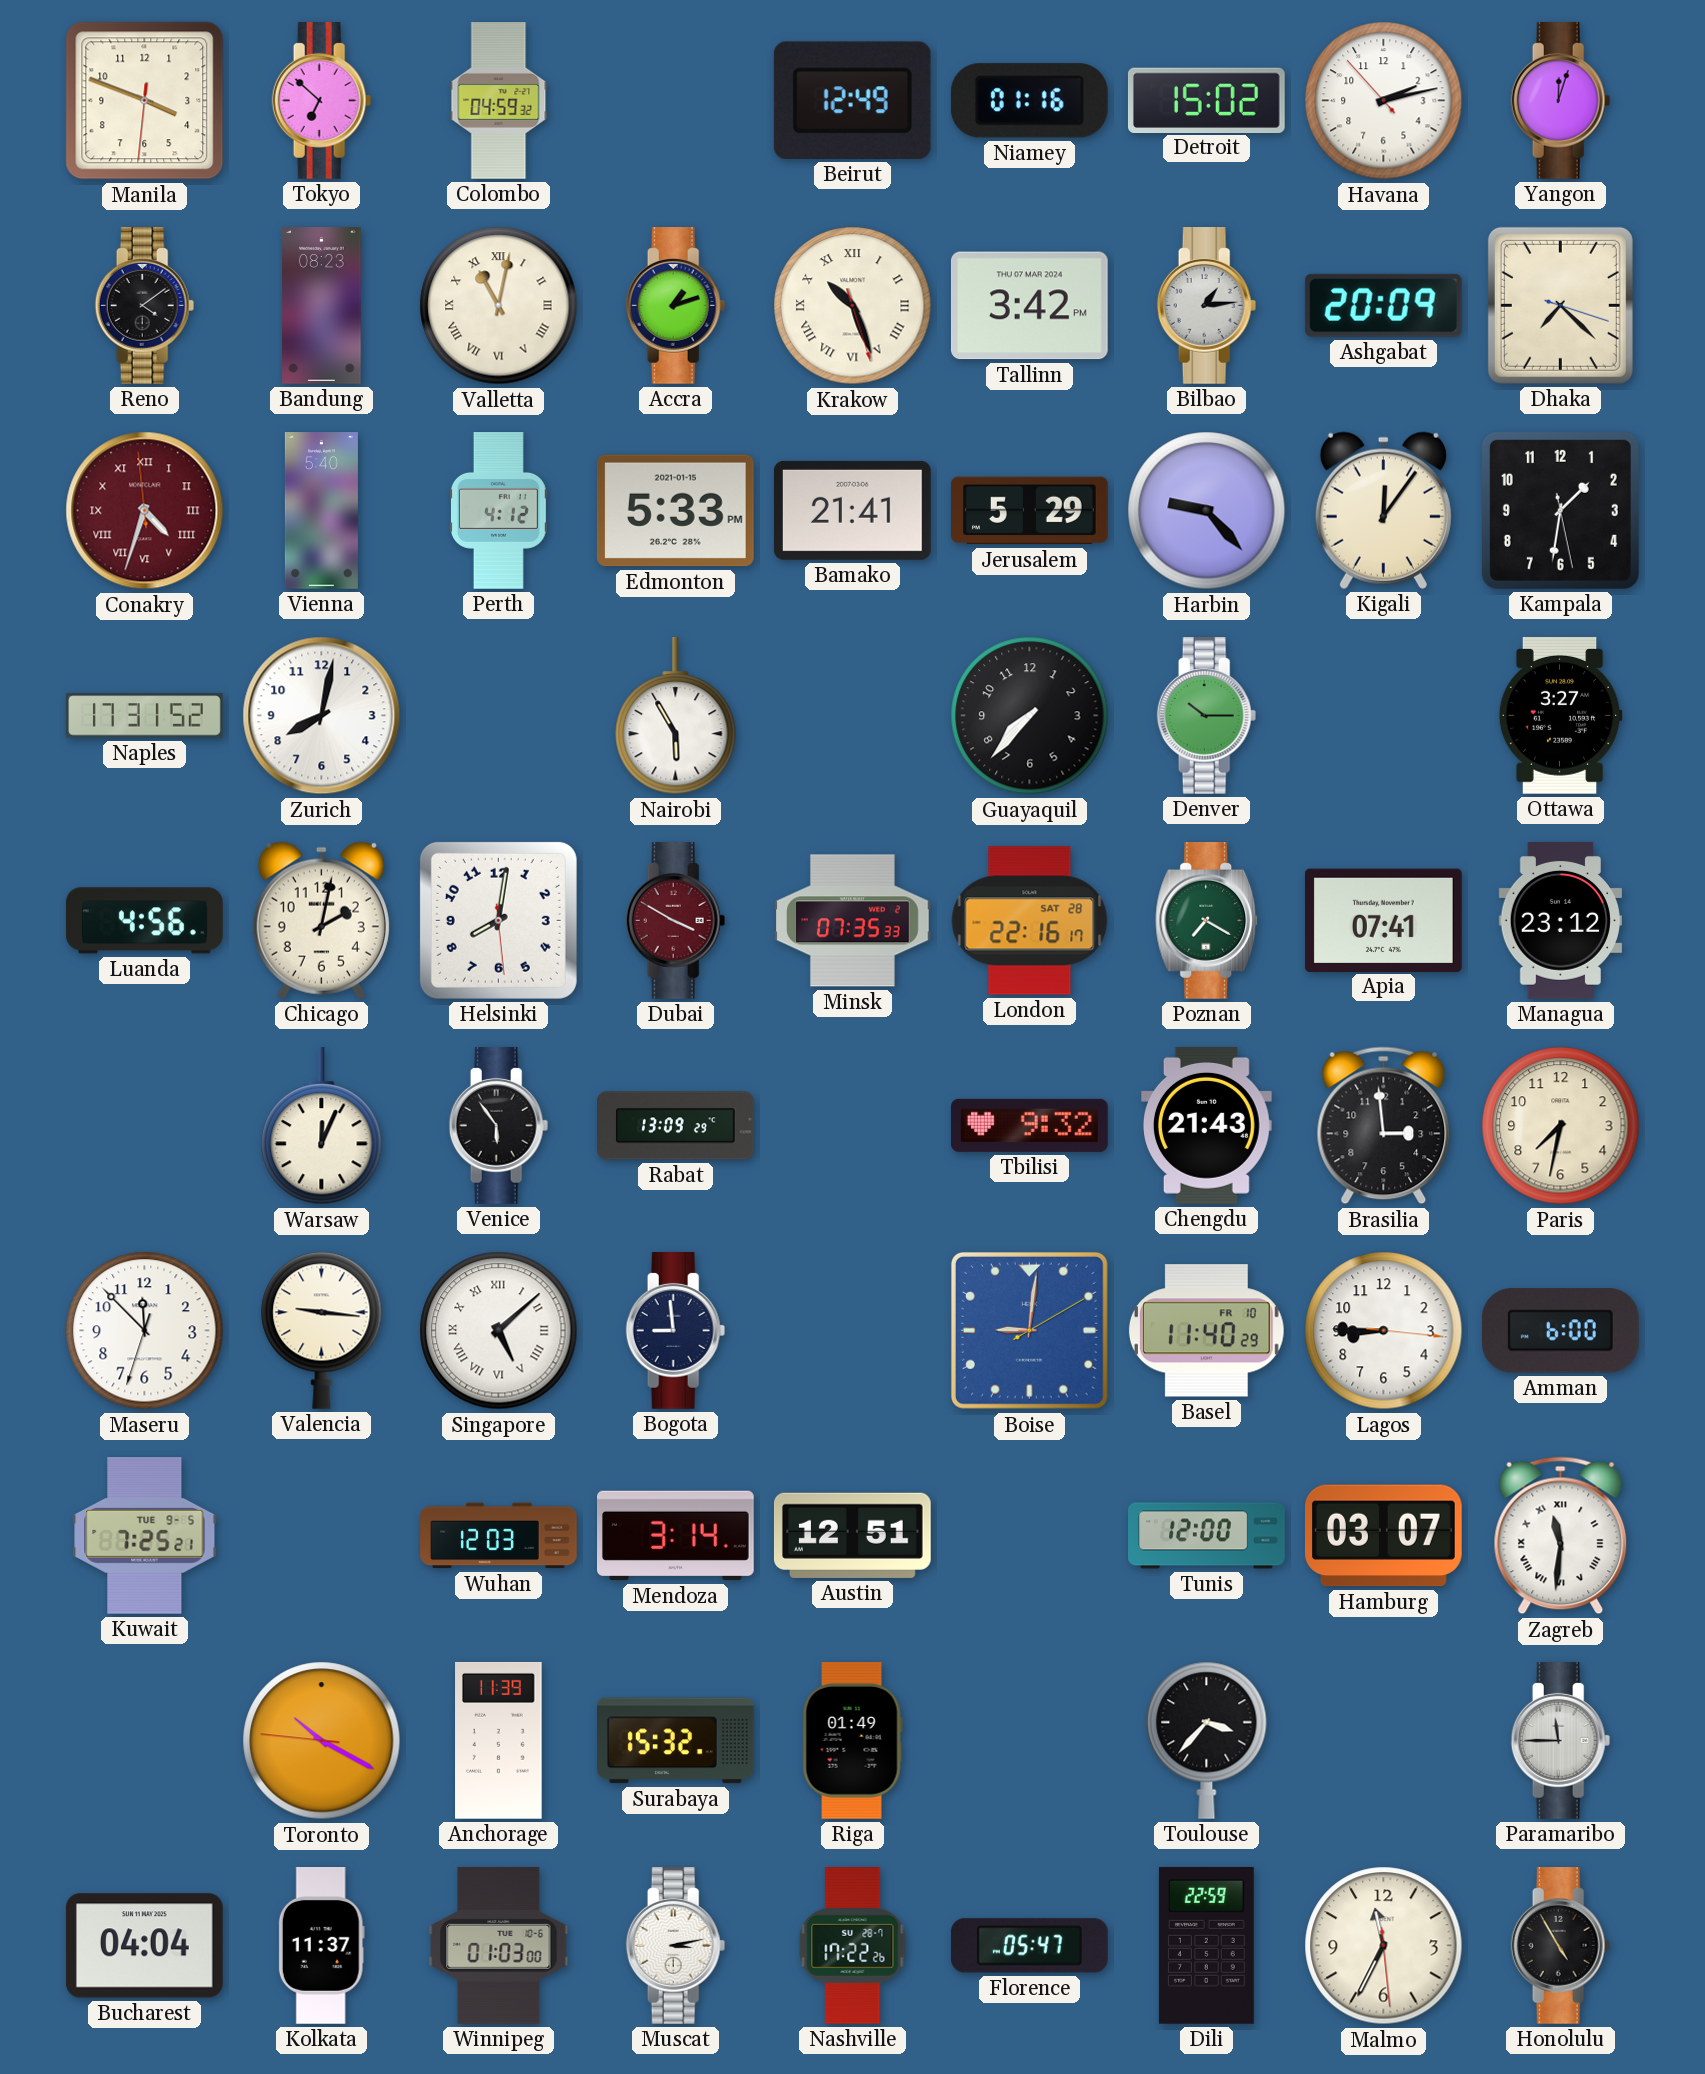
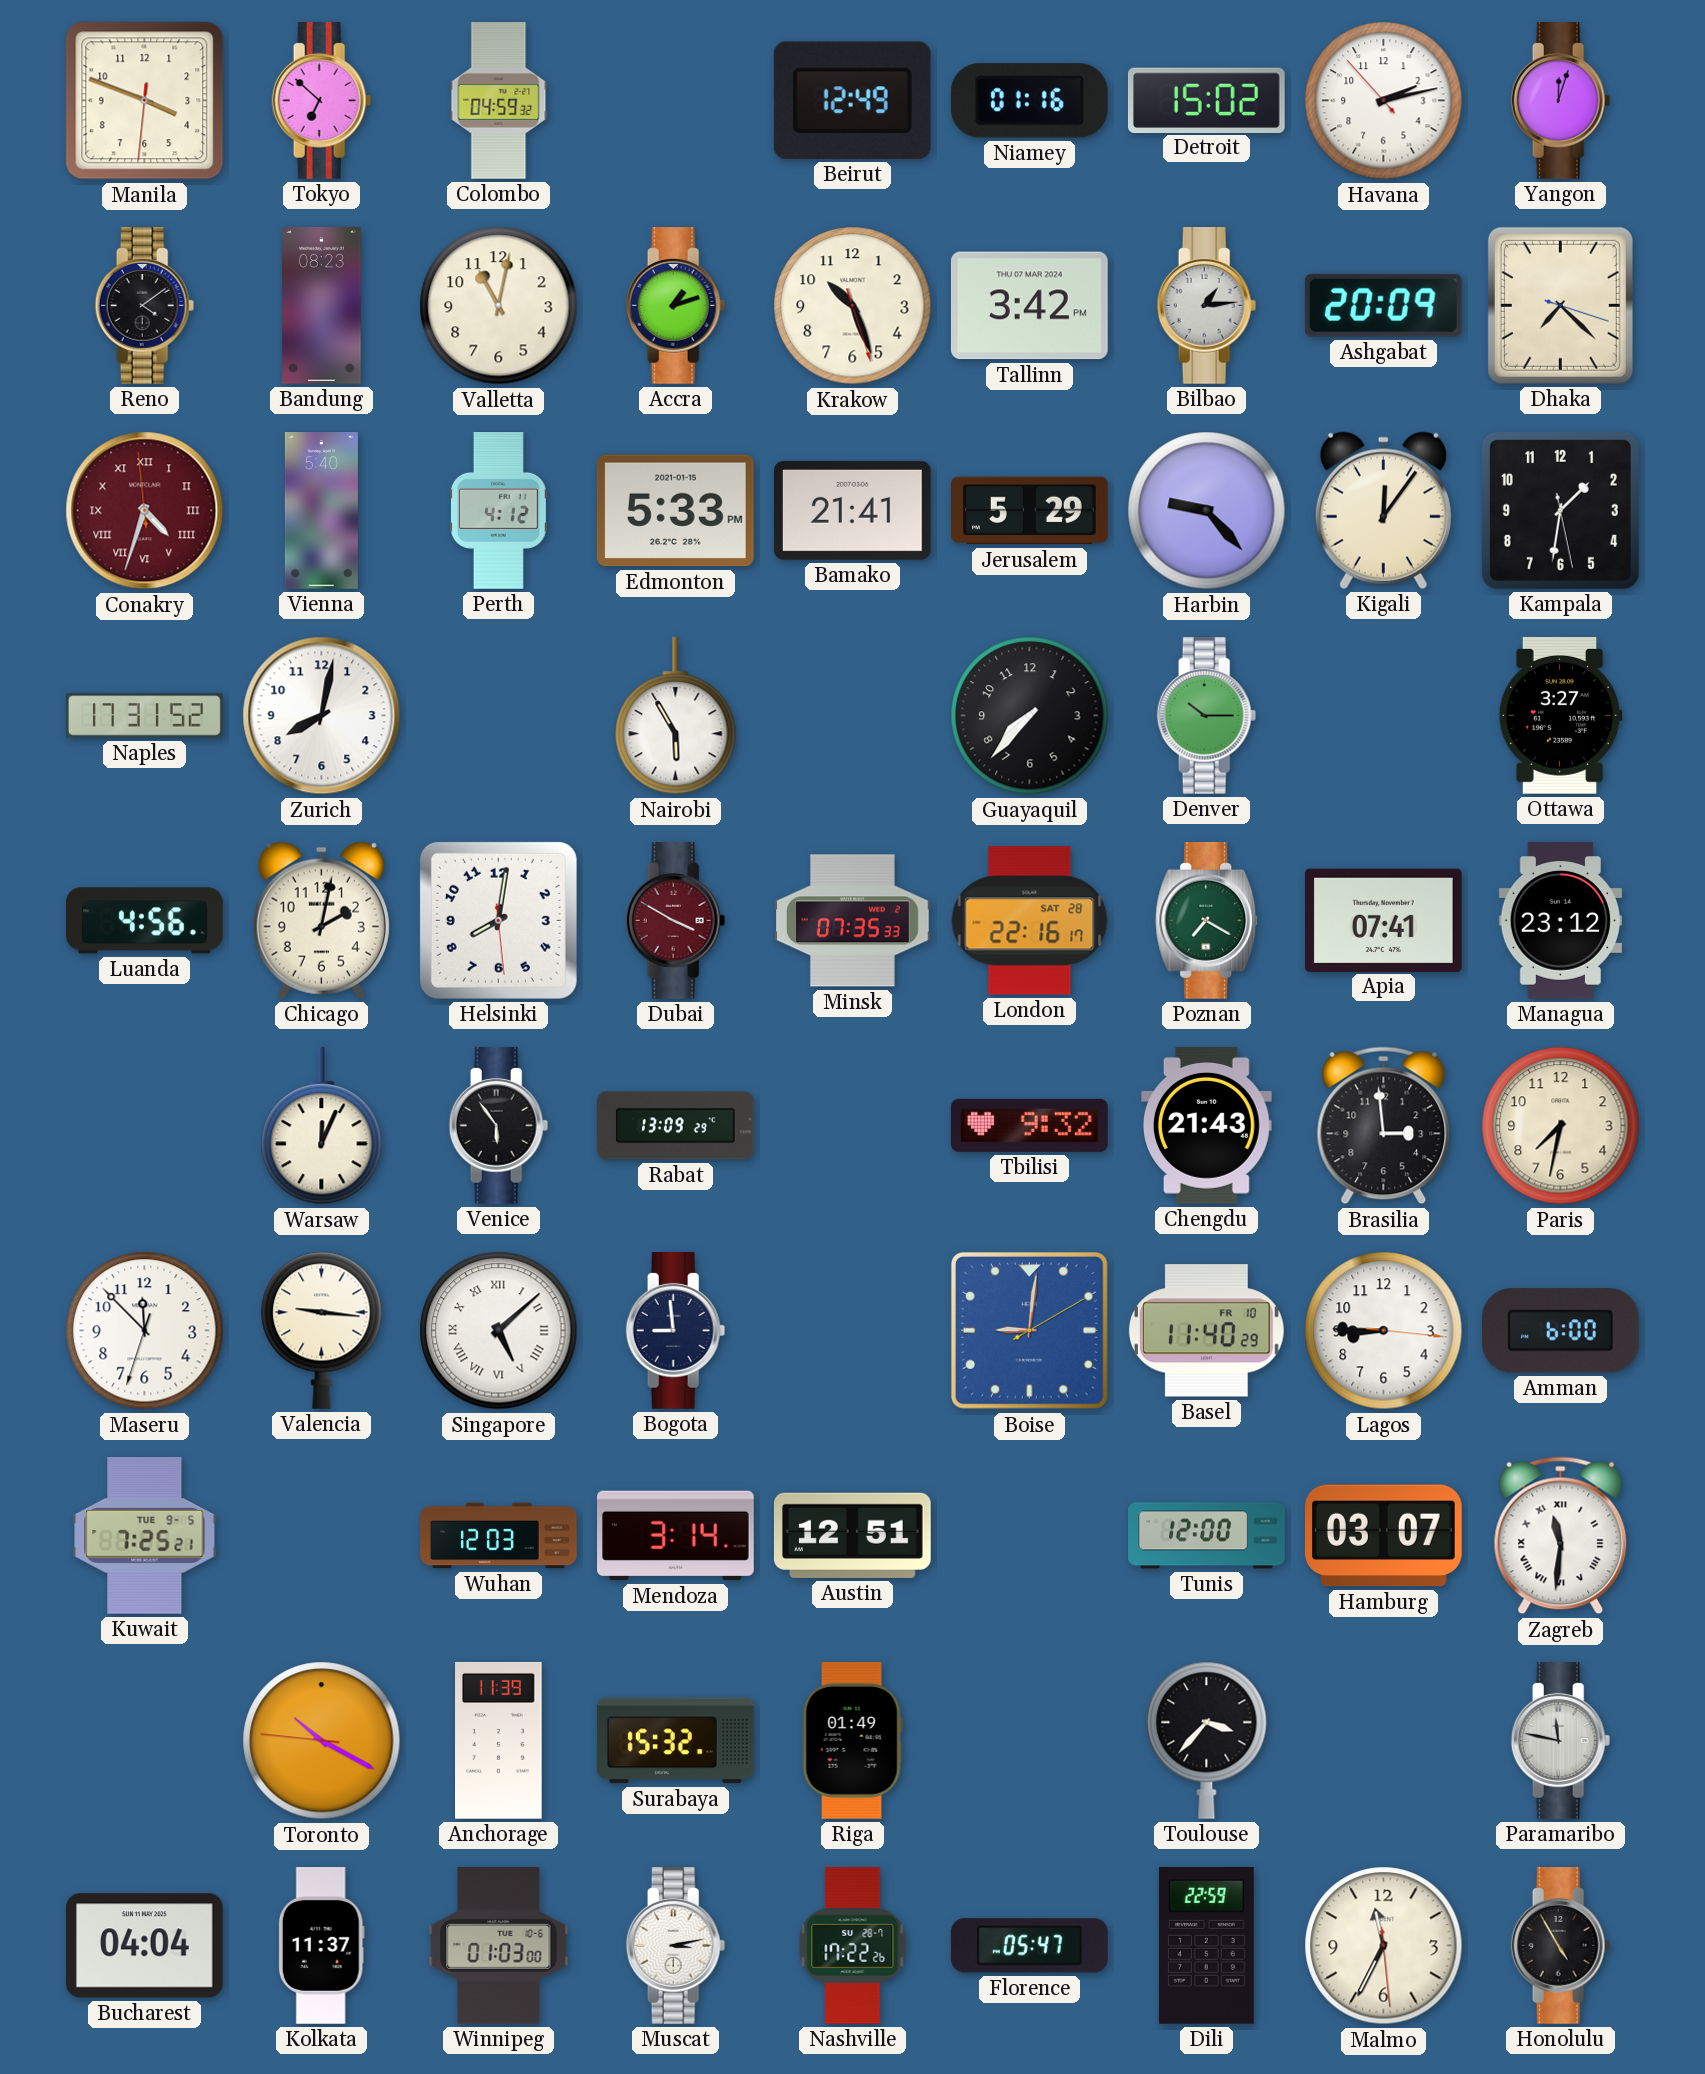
Valletta numerals: Roman -> Arabic
Krakow numerals: Roman -> Arabic
Paramaribo: 11:45 -> 11:47
